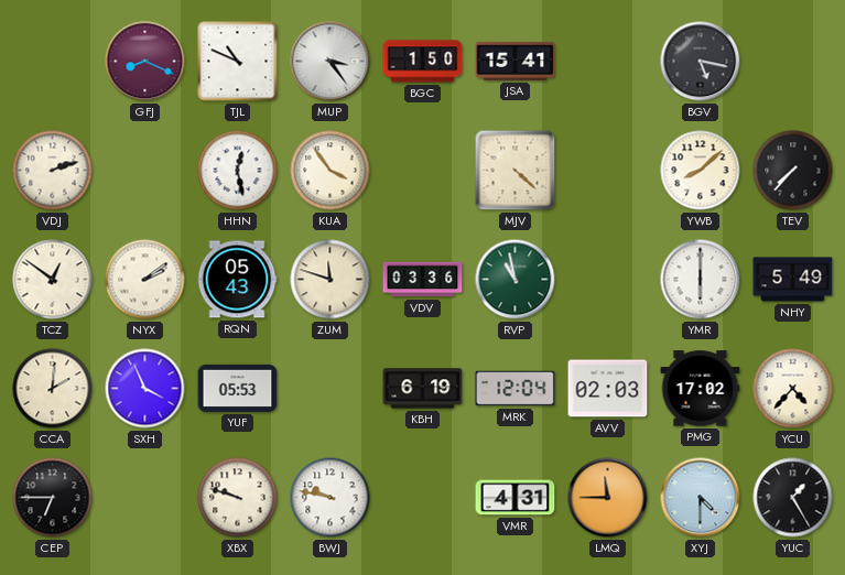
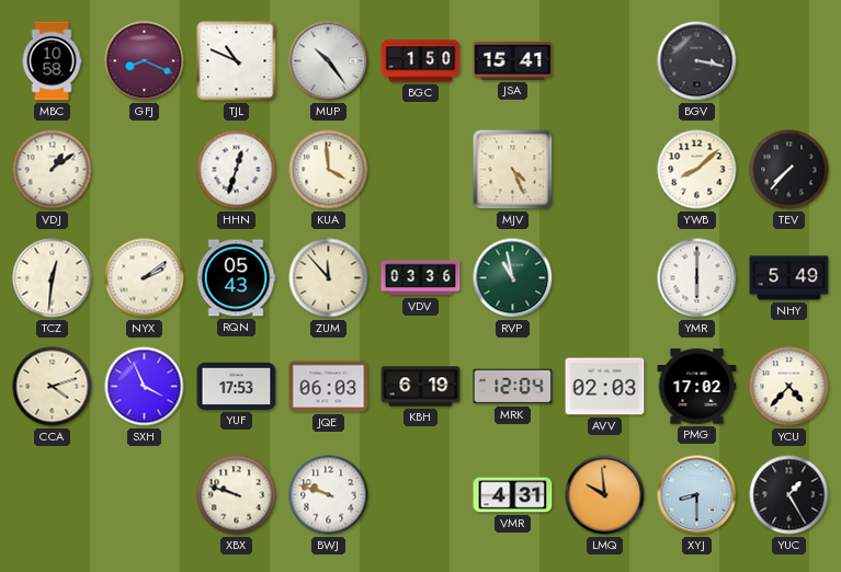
MBC: none -> 10:58
MUP: 3:24 -> 10:24
BGV: 5:17 -> 3:17
VDJ: 2:12 -> 1:09
HHN: 12:28 -> 12:33
KUA: 3:54 -> 3:59
MJV: 4:22 -> 4:26
TCZ: 12:51 -> 12:31
ZUM: 11:48 -> 11:53
CCA: 2:01 -> 4:12
YUF: 05:53 -> 17:53
JQE: none -> 06:03
CEP: 6:45 -> none
BWJ: 9:47 -> 9:48
LMQ: 11:45 -> 9:59
XYJ: 4:30 -> 8:30
